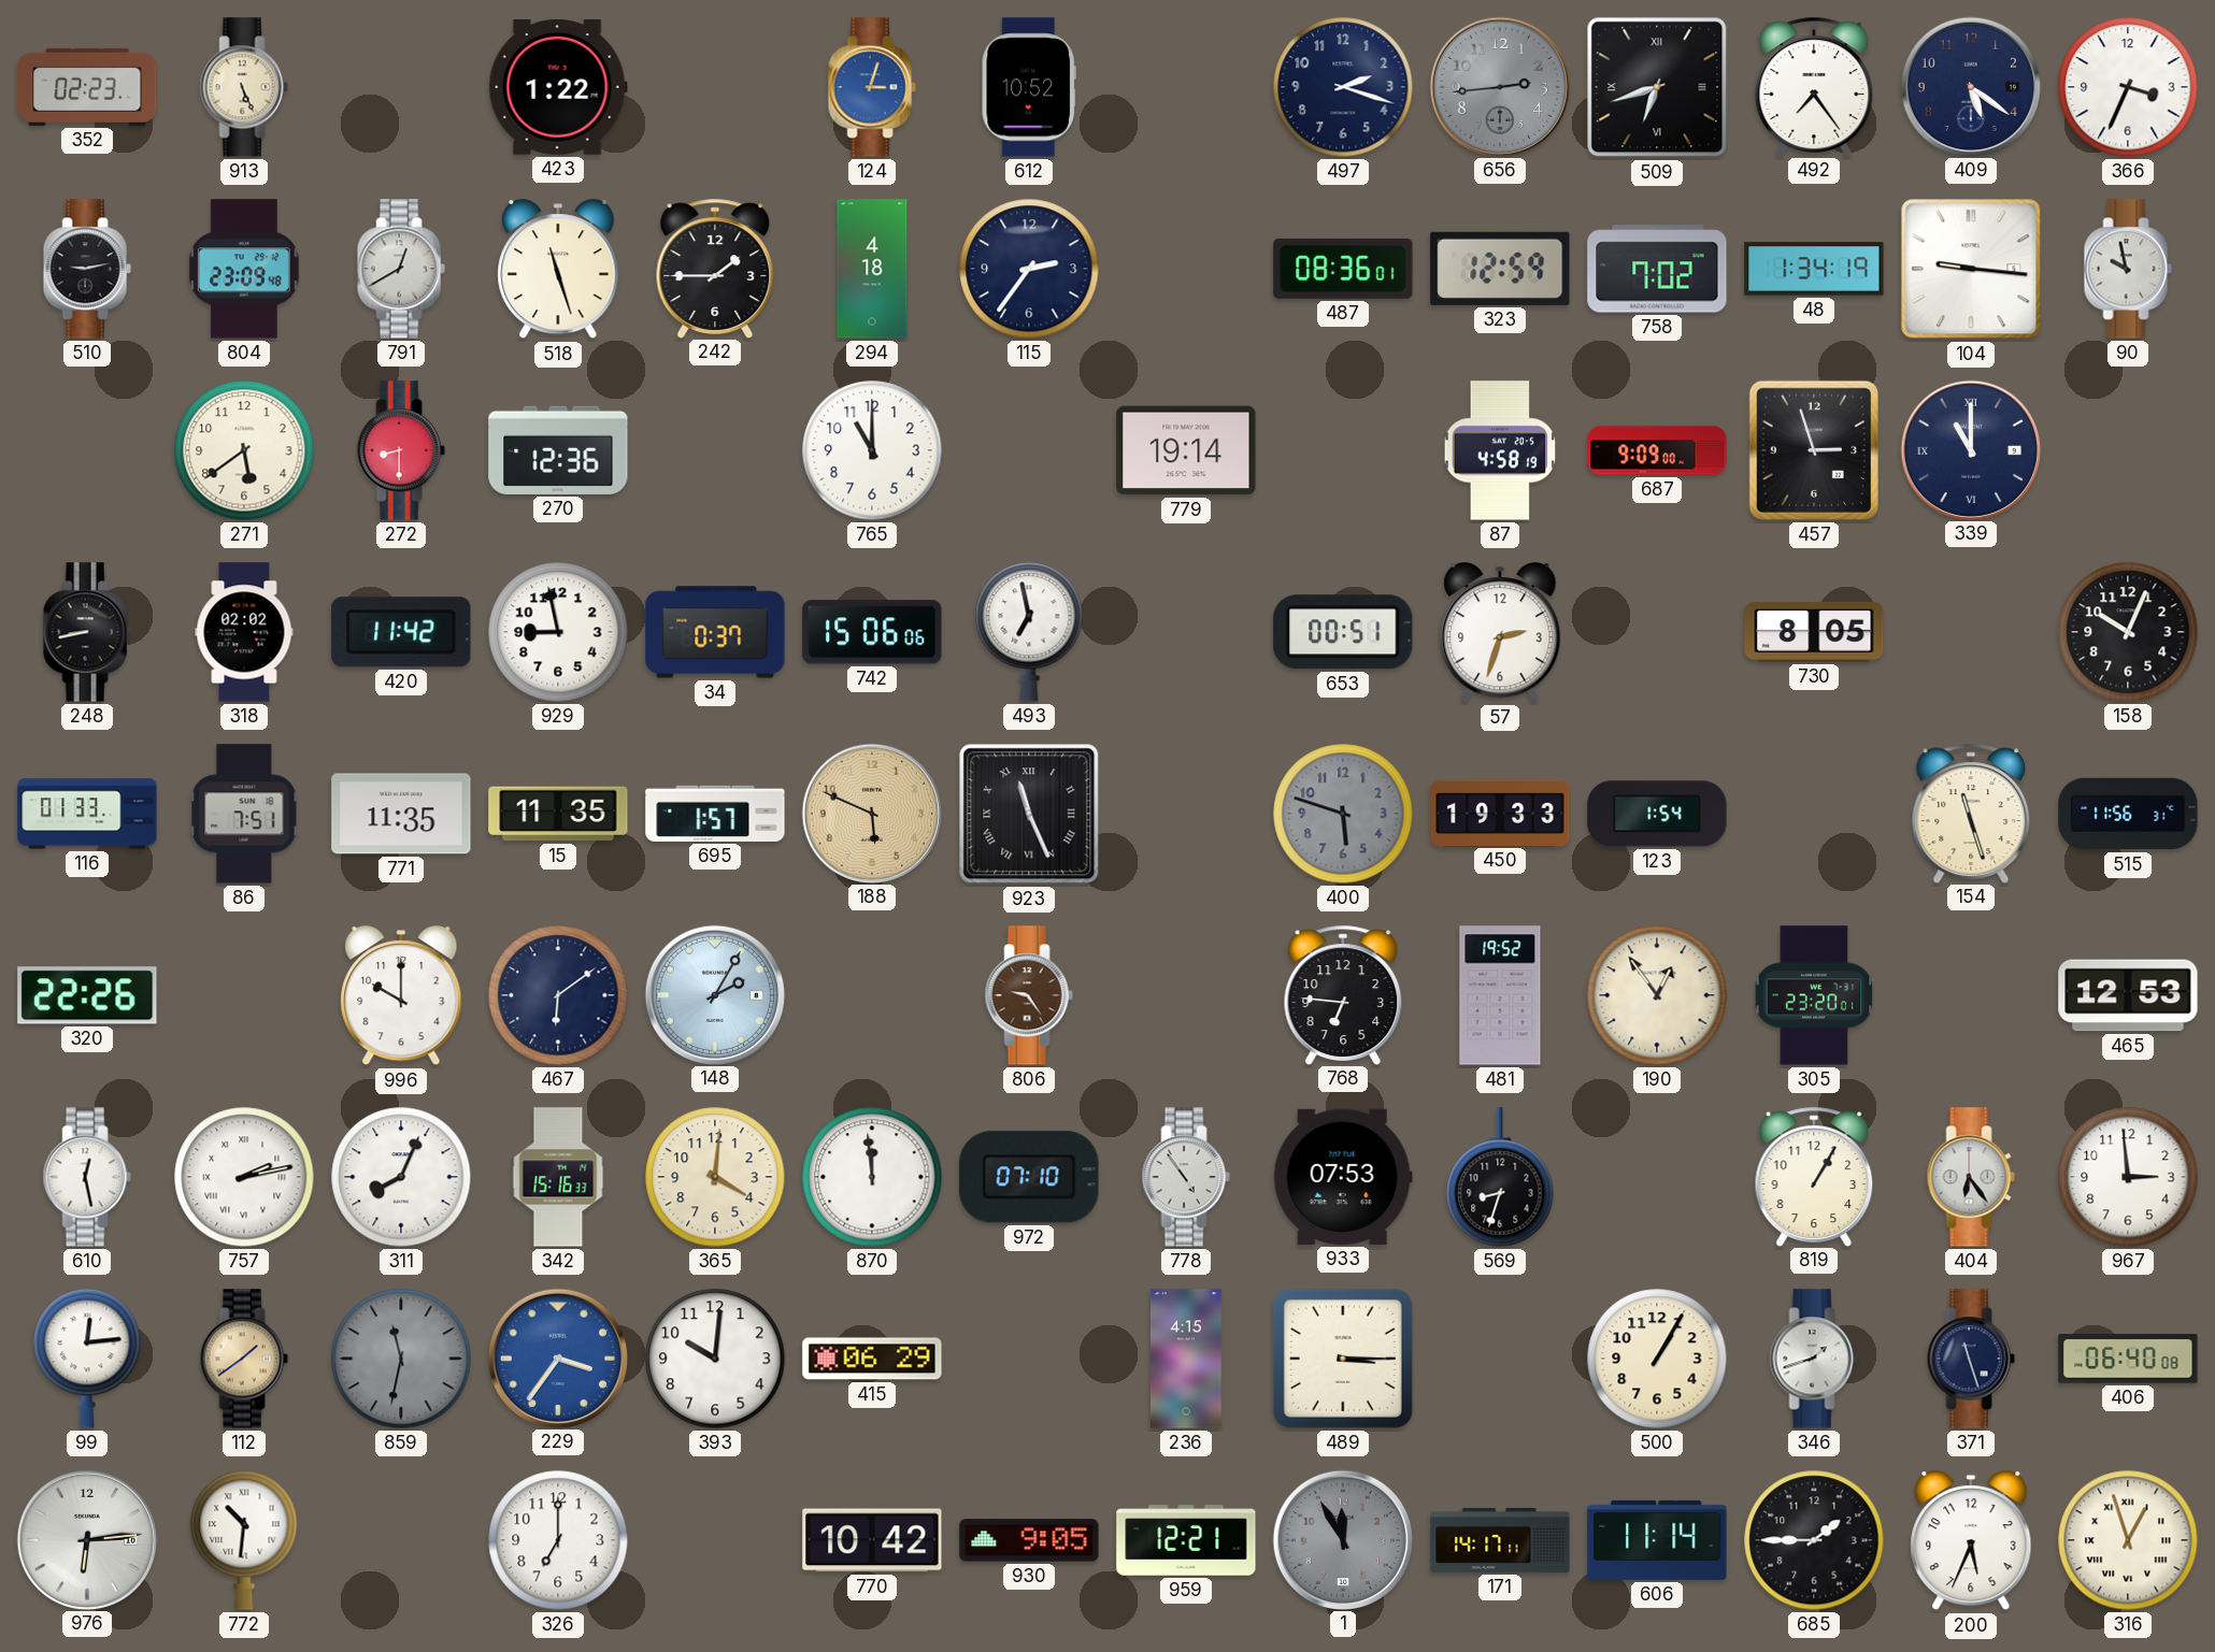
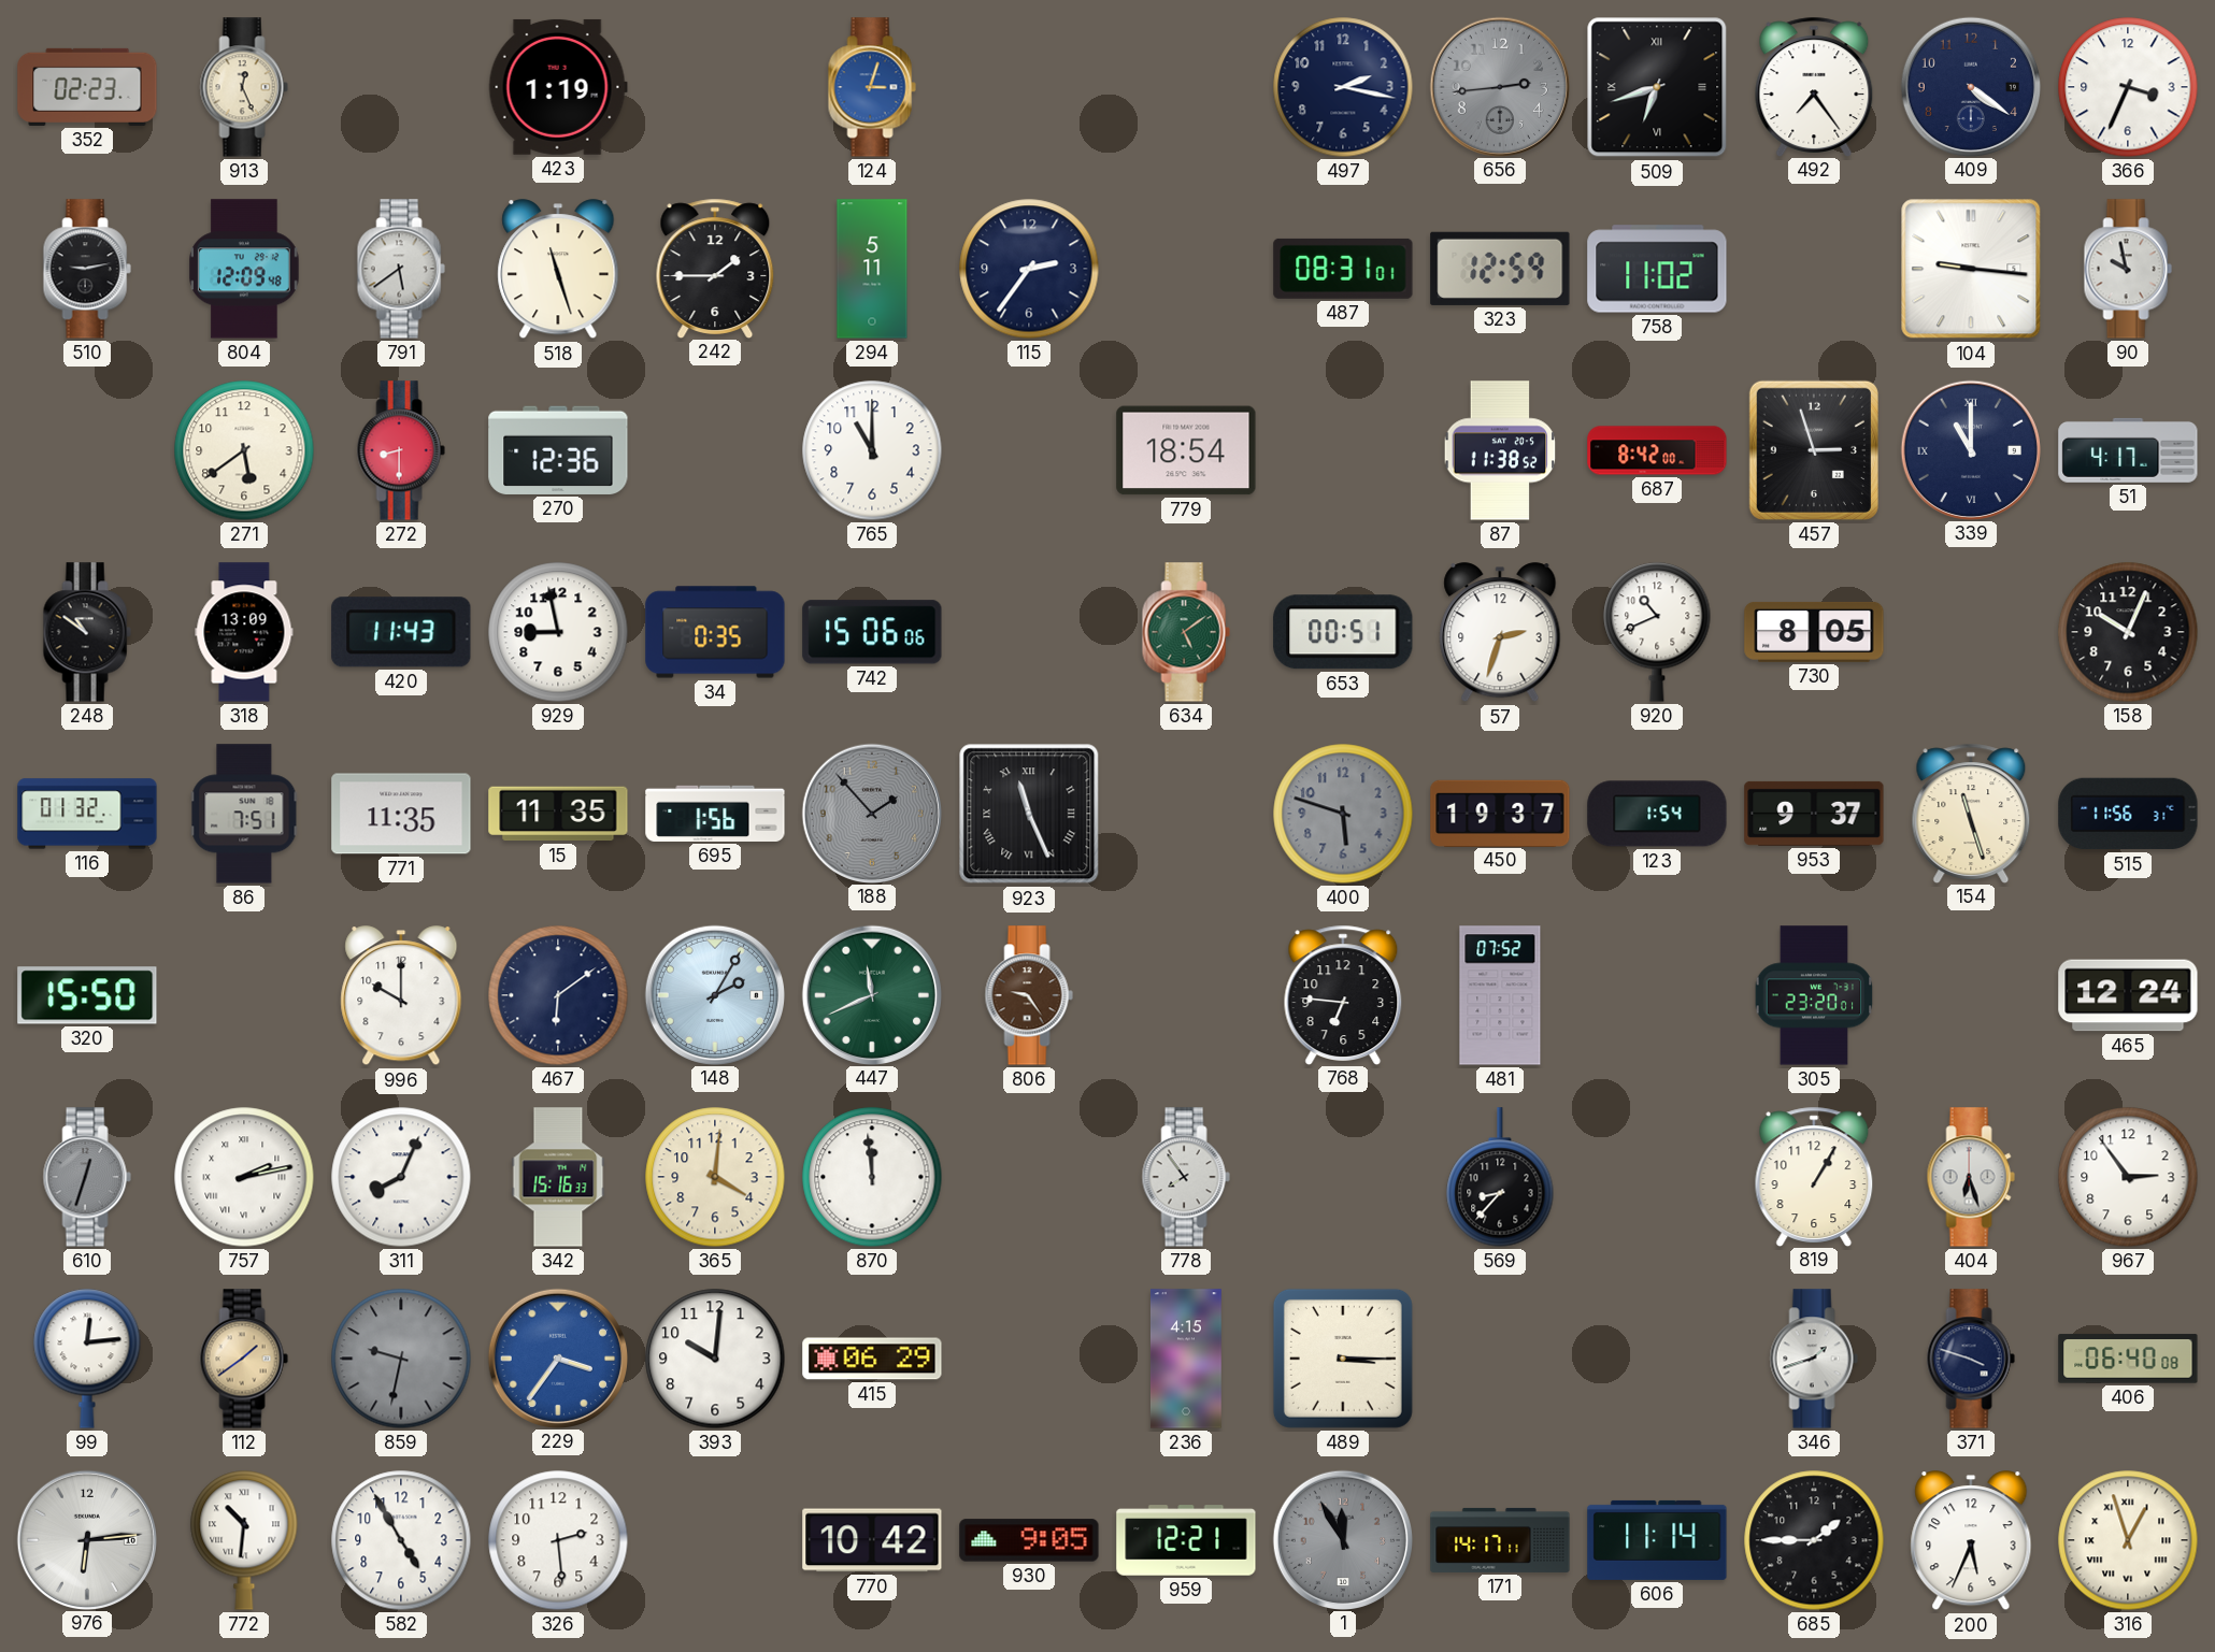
913: 5:26 -> 12:26
423: 1:22 -> 1:19
612: 10:52 -> none
497: 2:18 -> 2:17
409: 5:21 -> 4:21
804: 23:09 -> 12:09
791: 12:40 -> 5:39
294: 4:18 -> 5:11
487: 08:36 -> 08:31
758: 7:02 -> 11:02
48: 1:34 -> none
779: 19:14 -> 18:54
87: 4:58 -> 11:38
687: 9:09 -> 8:42
51: none -> 4:17
248: 8:43 -> 10:51
318: 02:02 -> 13:09
420: 11:42 -> 11:43
34: 0:37 -> 0:35
493: 6:58 -> none
634: none -> 5:09
920: none -> 10:41
116: 01:33 -> 01:32
695: 1:57 -> 1:56
188: 5:49 -> 1:53
188 dial: champagne -> grey
450: 19:33 -> 19:37
953: none -> 9:37
320: 22:26 -> 15:50
447: none -> 11:41
481: 19:52 -> 07:52
190: 12:54 -> none
465: 12:53 -> 12:24
610: 12:28 -> 12:33
610 dial: white -> grey
972: 07:10 -> none
778: 4:54 -> 7:54
933: 07:53 -> none
569: 8:33 -> 8:37
404: 6:24 -> 6:27
967: 2:59 -> 2:54
859: 11:32 -> 9:32
500: 1:05 -> none
371: 11:27 -> 3:48
582: none -> 4:55
326: 7:00 -> 2:29
